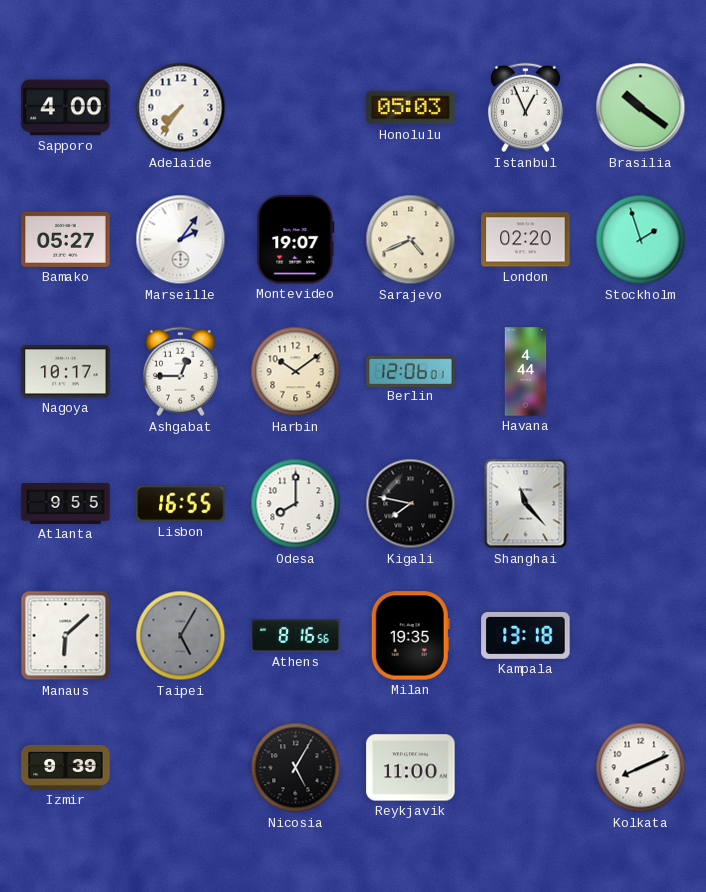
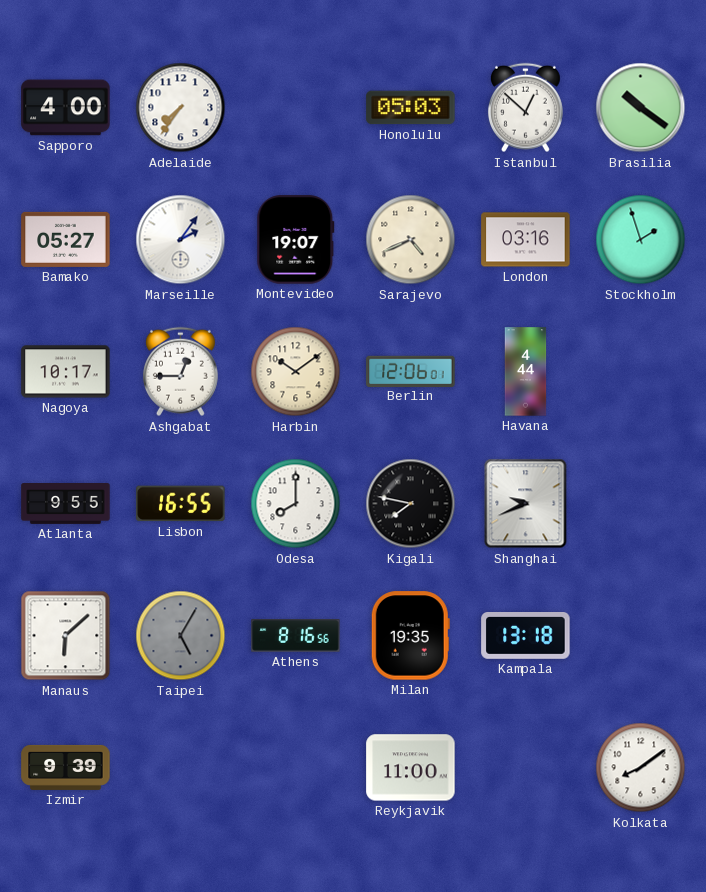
Istanbul: 12:56 -> 12:52
London: 02:20 -> 03:16
Shanghai: 11:23 -> 9:41
Nicosia: 5:05 -> none
Kolkata: 8:11 -> 8:09
